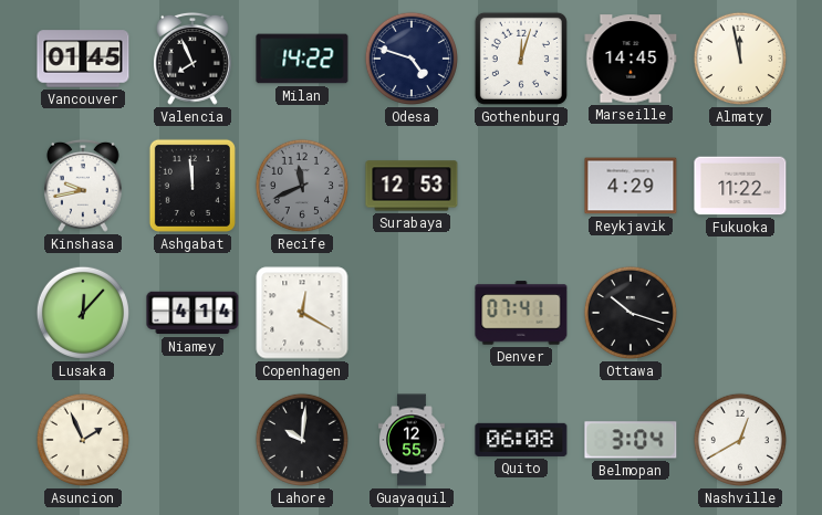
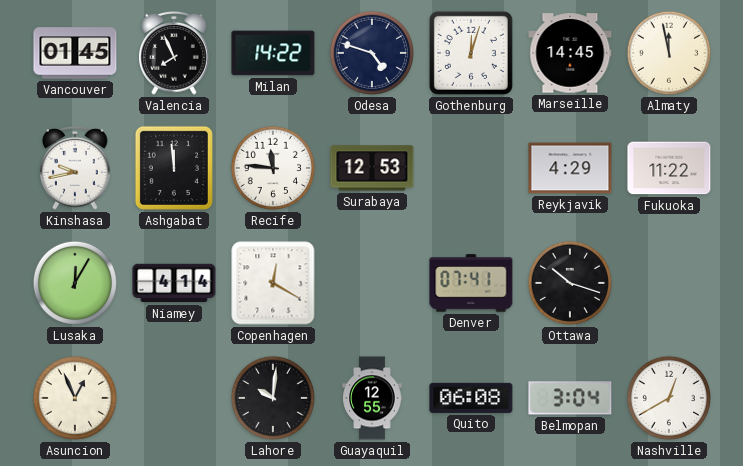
Recife: 11:41 -> 11:46
Recife dial: grey -> white
Lusaka: 12:07 -> 12:05
Asuncion: 1:56 -> 12:56
